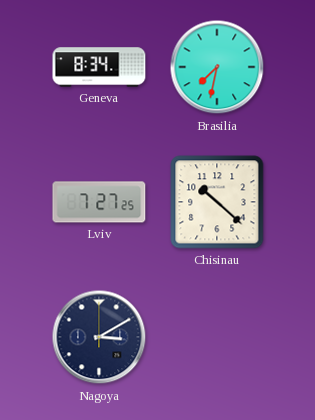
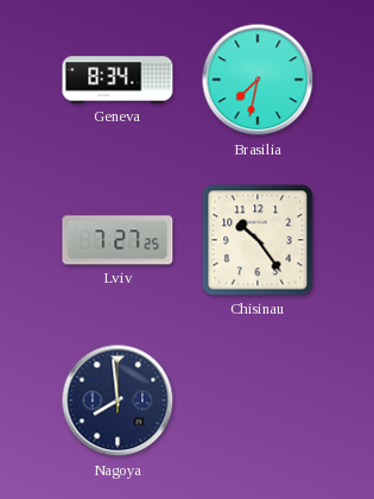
Chisinau: 10:22 -> 10:24
Nagoya: 3:10 -> 7:59
